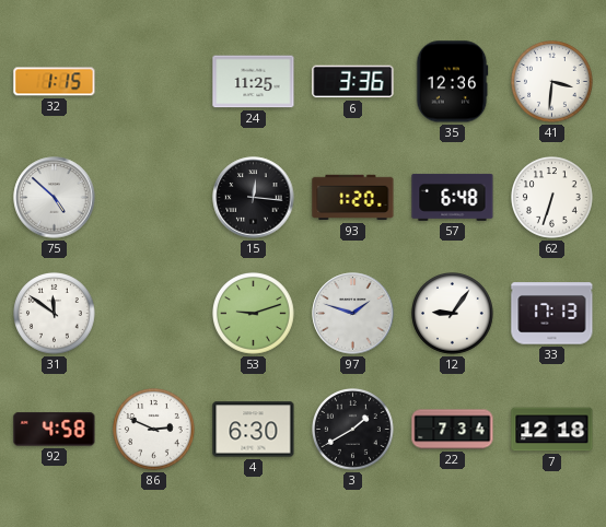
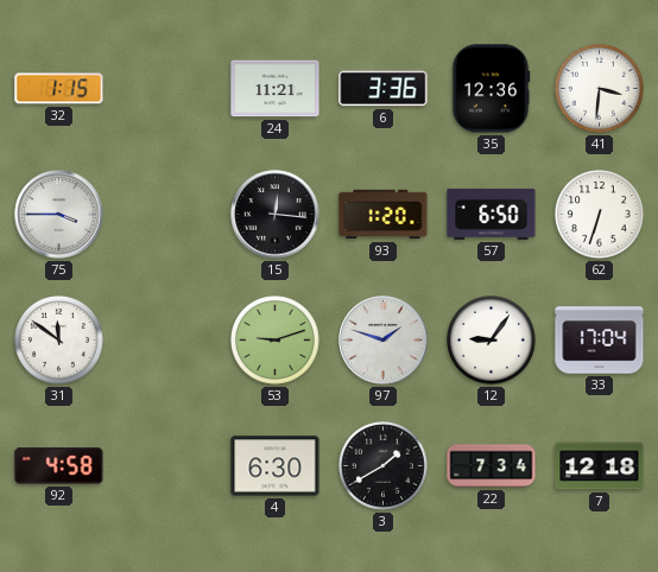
24: 11:25 -> 11:21
75: 4:52 -> 3:45
57: 6:48 -> 6:50
33: 17:13 -> 17:04
86: 2:49 -> none
